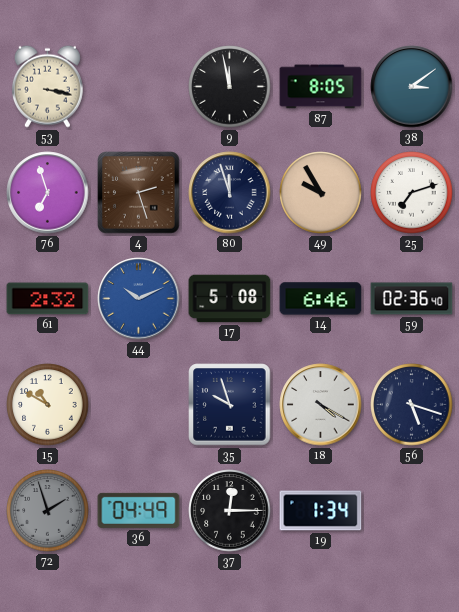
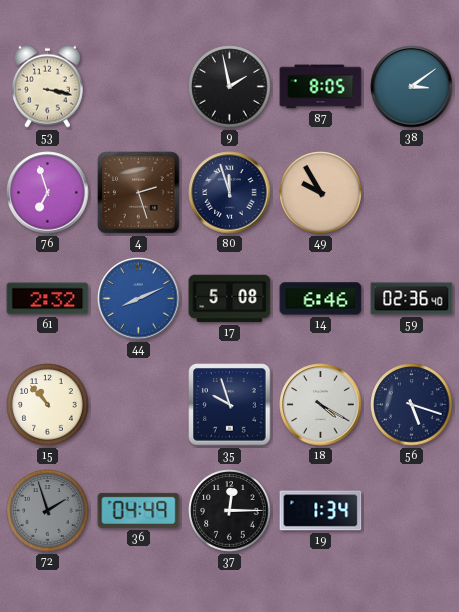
9: 11:58 -> 1:58
25: 7:12 -> none
44: 10:11 -> 8:11
15: 10:50 -> 10:53
